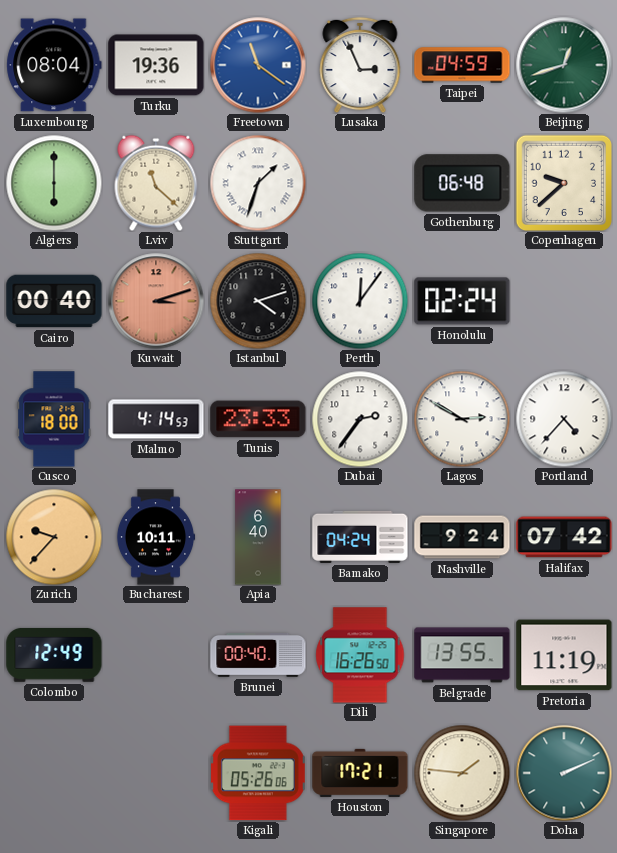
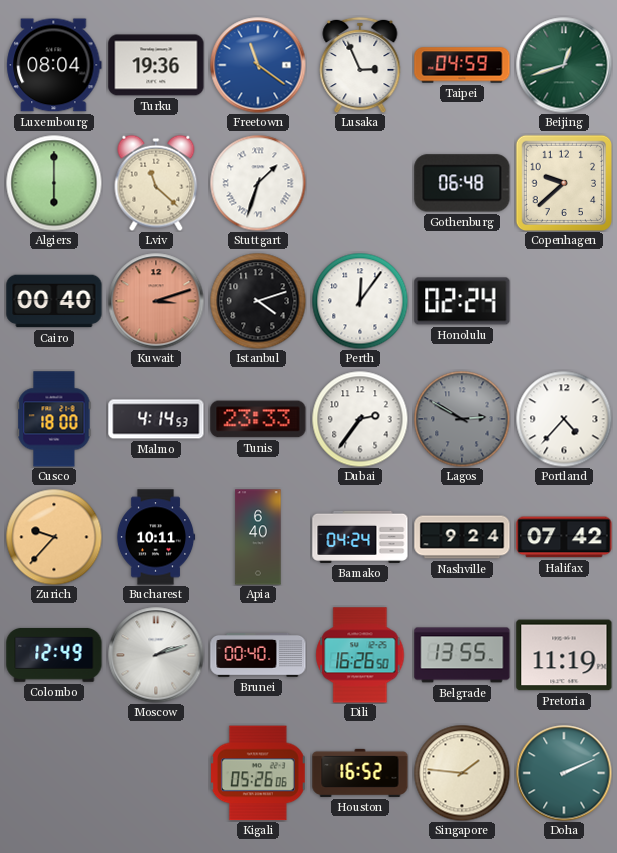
Lagos dial: white -> grey
Moscow: none -> 2:12
Houston: 17:21 -> 16:52
